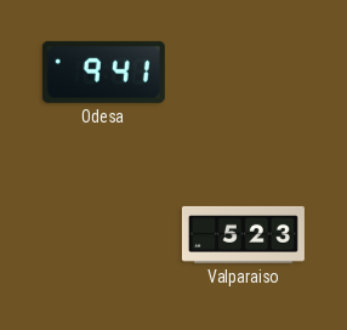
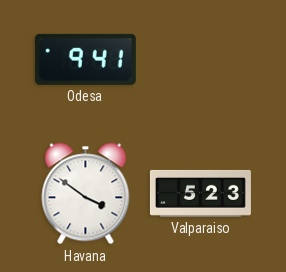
Havana: none -> 3:51
